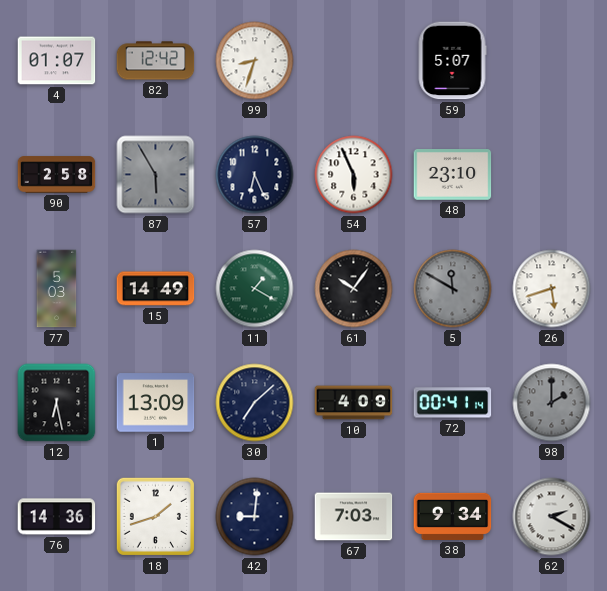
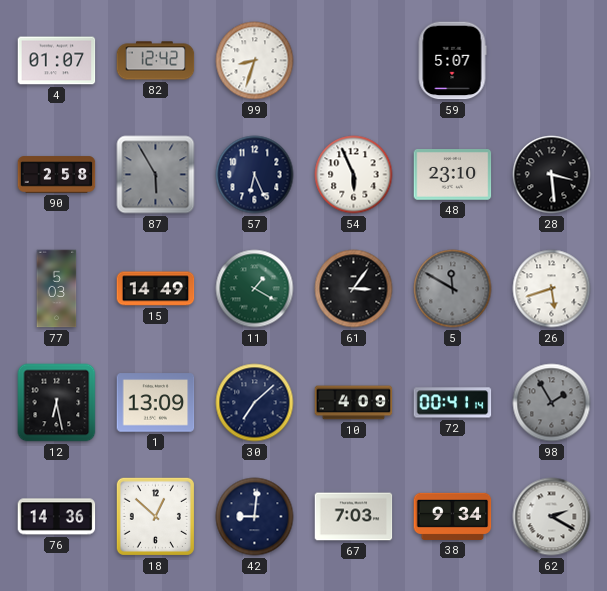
28: none -> 3:29
61: 10:06 -> 3:06
98: 2:00 -> 1:55
18: 1:42 -> 12:52
